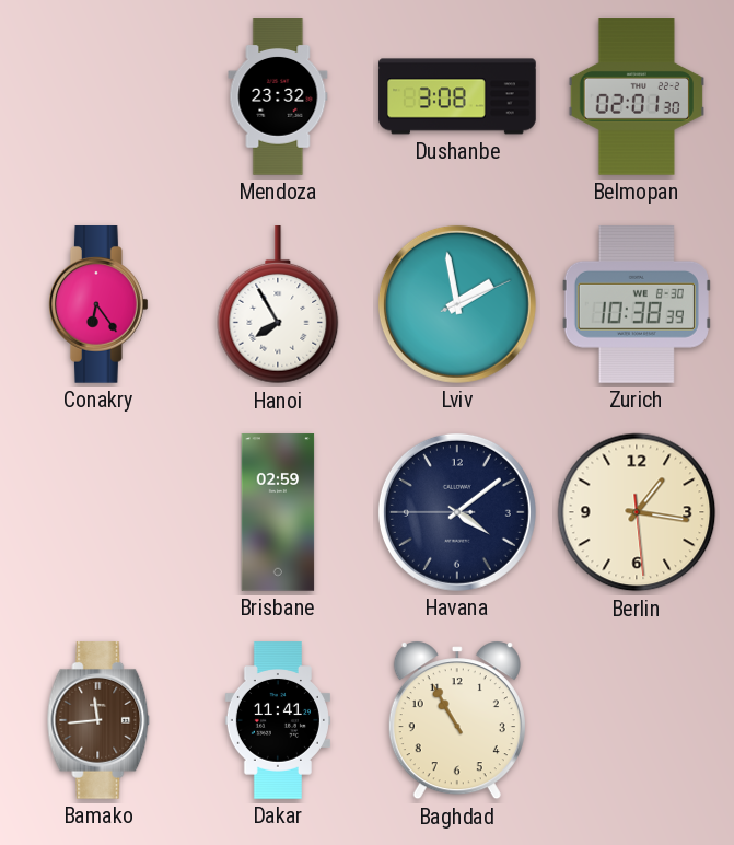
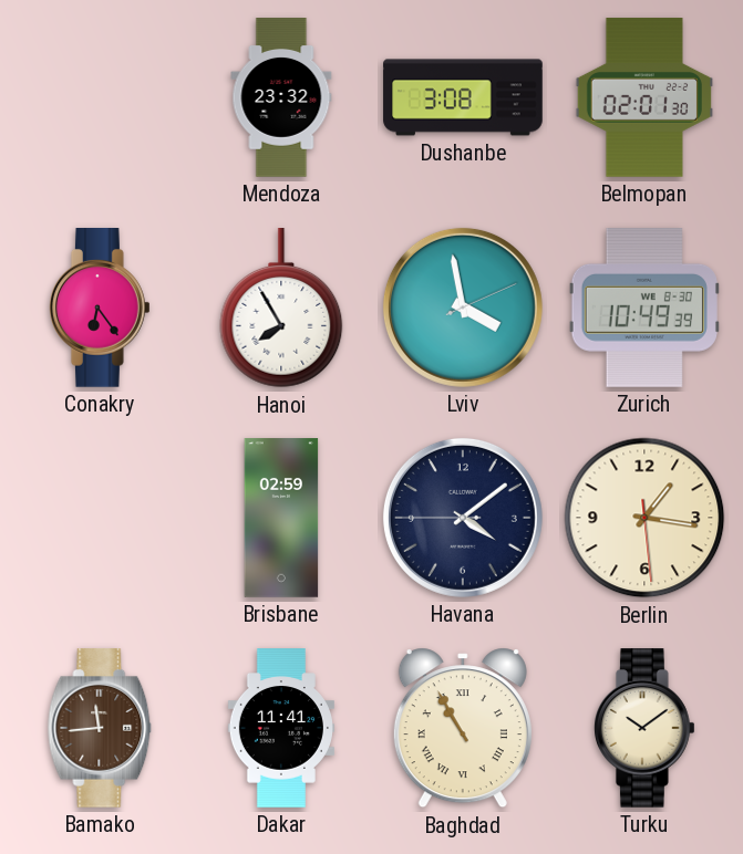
Lviv: 1:58 -> 3:58
Zurich: 10:38 -> 10:49
Baghdad numerals: Arabic -> Roman
Turku: none -> 10:09
